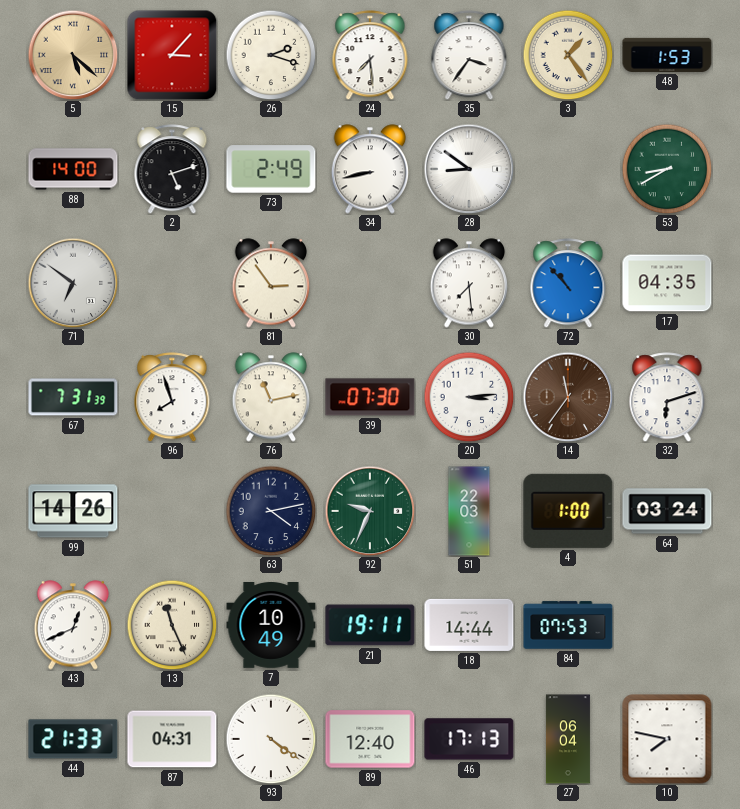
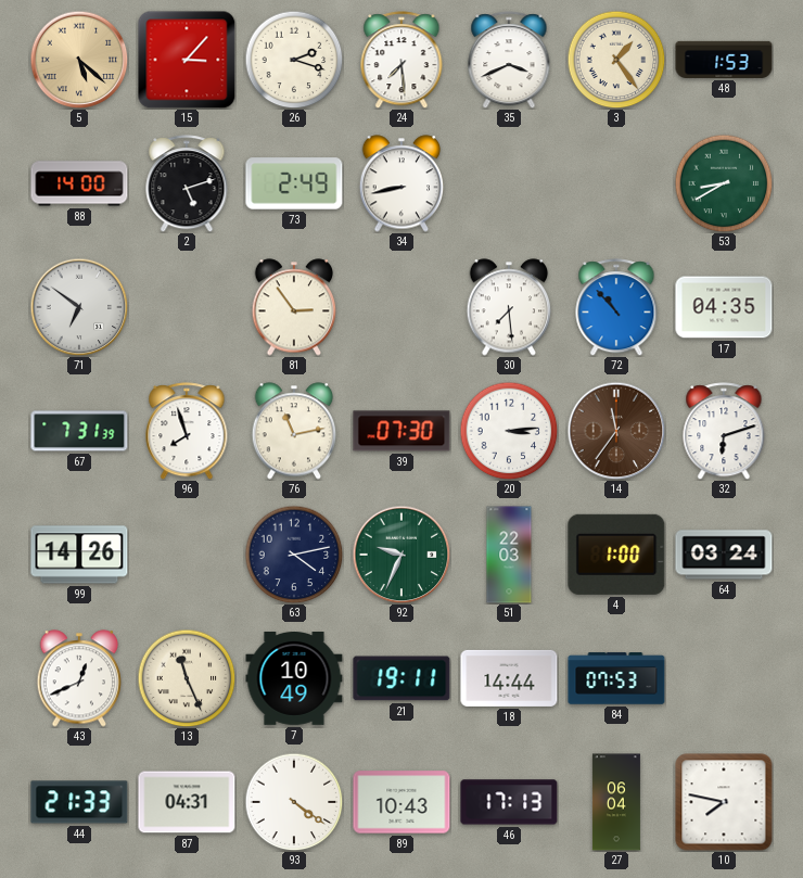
35: 3:36 -> 3:41
28: 8:51 -> none
89: 12:40 -> 10:43
